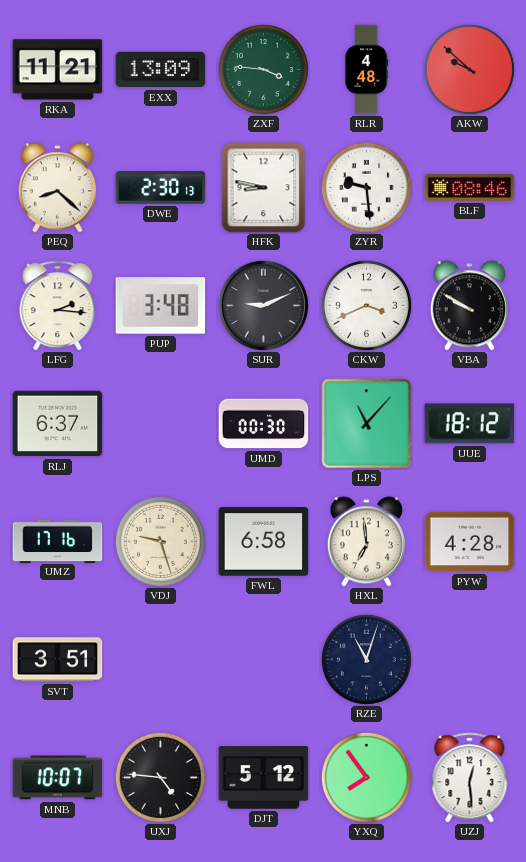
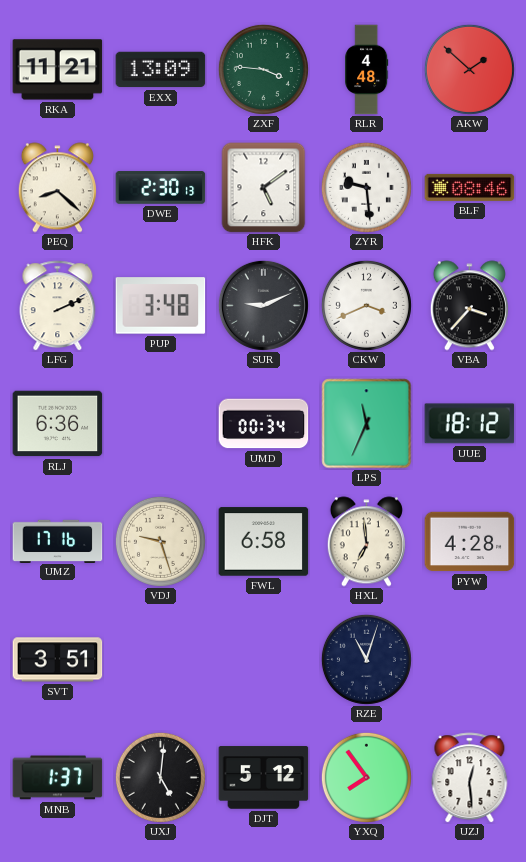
AKW: 9:52 -> 1:52
HFK: 8:47 -> 5:09
LFG: 2:16 -> 2:11
VBA: 9:50 -> 3:37
RLJ: 6:37 -> 6:36
UMD: 00:30 -> 00:34
LPS: 11:07 -> 11:34
MNB: 10:07 -> 1:37
UXJ: 4:46 -> 5:01
